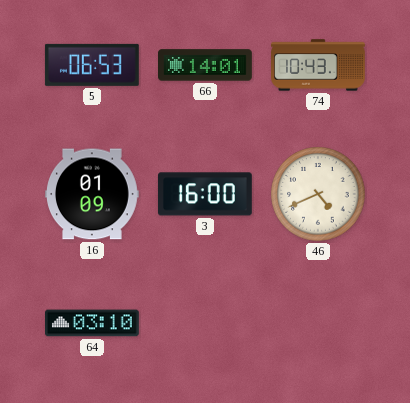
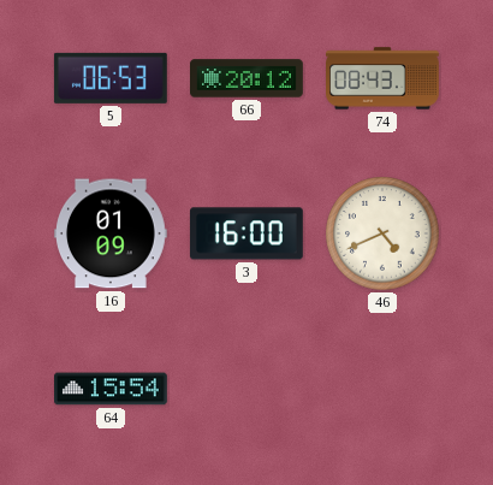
66: 14:01 -> 20:12
74: 10:43 -> 08:43
64: 03:10 -> 15:54
